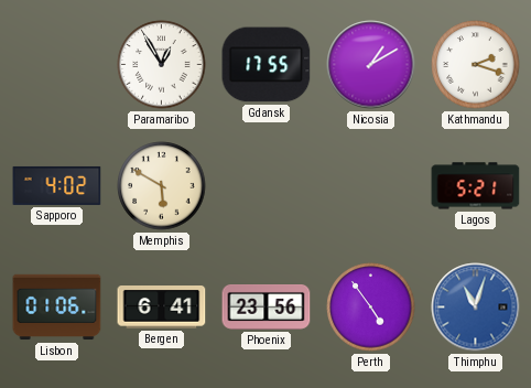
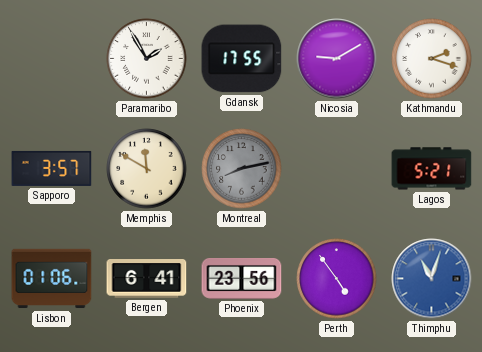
Paramaribo: 12:55 -> 1:55
Nicosia: 1:10 -> 9:10
Sapporo: 4:02 -> 3:57
Memphis: 5:50 -> 11:50
Montreal: none -> 8:13
